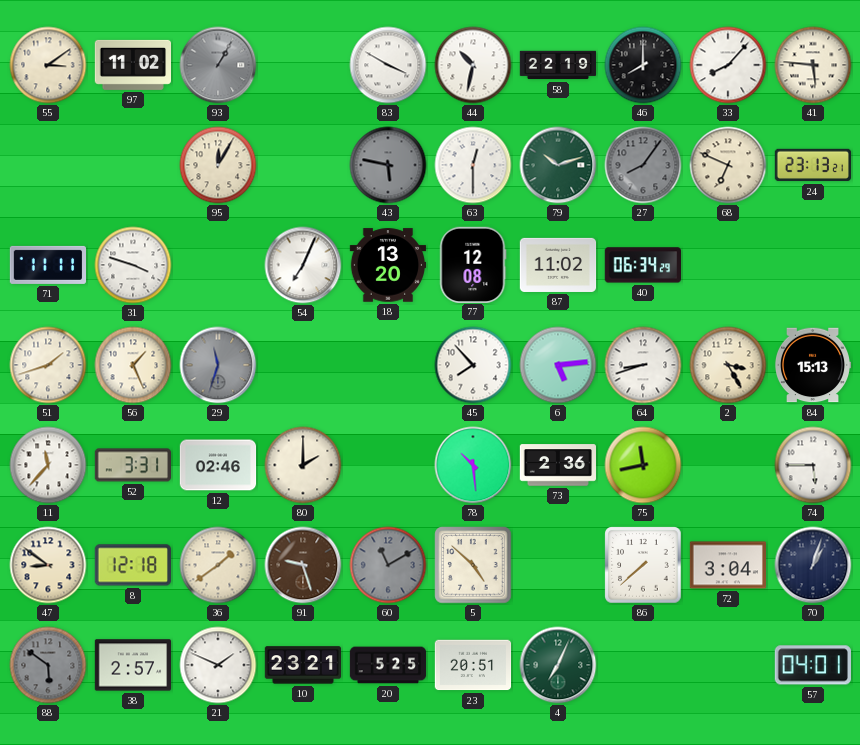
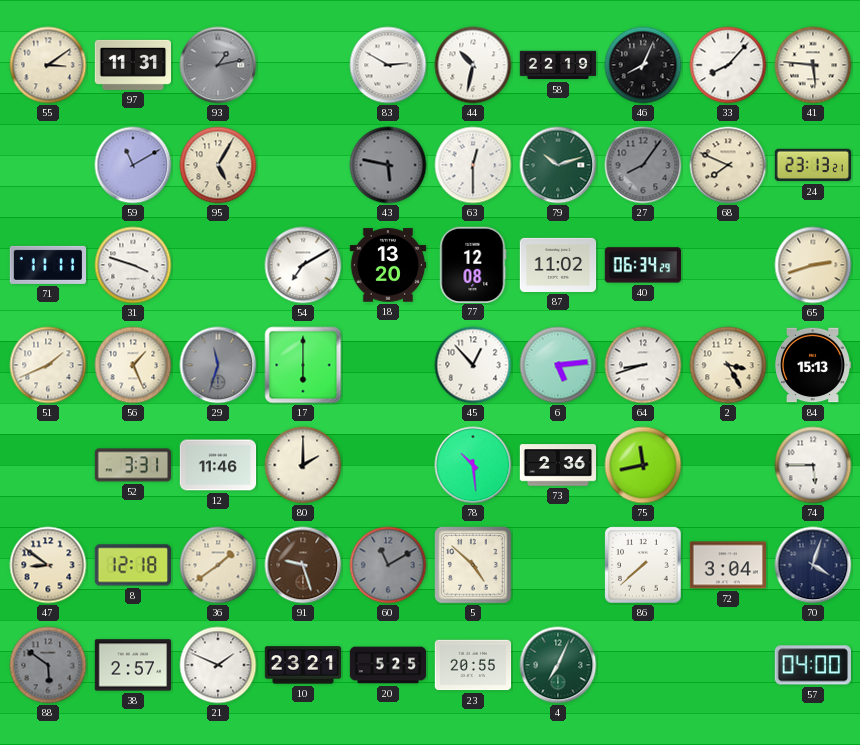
97: 11:02 -> 11:31
93: 1:05 -> 1:13
83: 3:50 -> 2:50
46: 8:00 -> 8:04
59: none -> 11:10
95: 12:05 -> 5:05
68: 6:49 -> 7:49
54: 7:04 -> 7:10
65: none -> 2:42
51: 1:42 -> 1:41
17: none -> 6:00
45: 7:53 -> 12:53
11: 11:37 -> none
12: 02:46 -> 11:46
70: 1:03 -> 4:03
23: 20:51 -> 20:55
57: 04:01 -> 04:00
